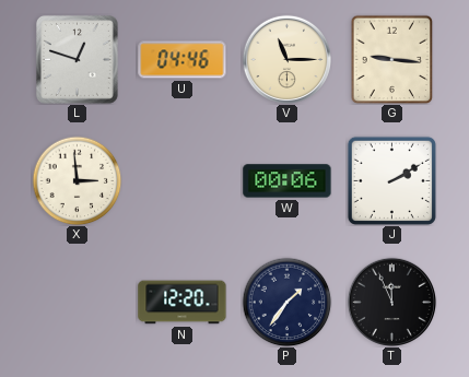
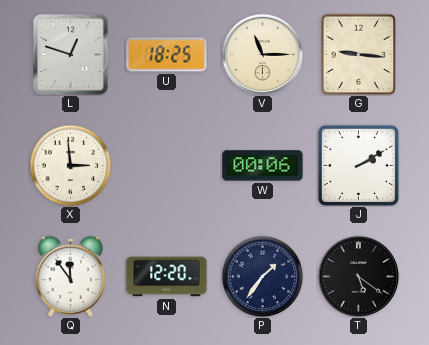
U: 04:46 -> 18:25
Q: none -> 11:54
T: 11:56 -> 5:21
